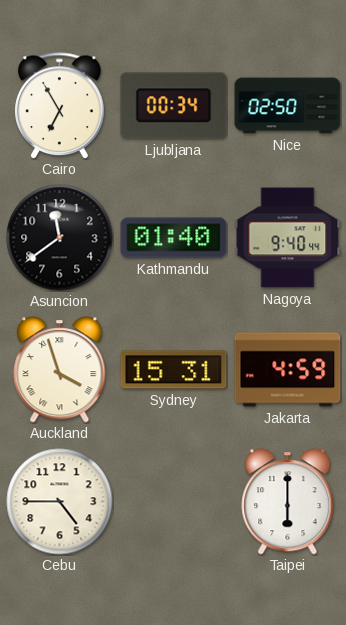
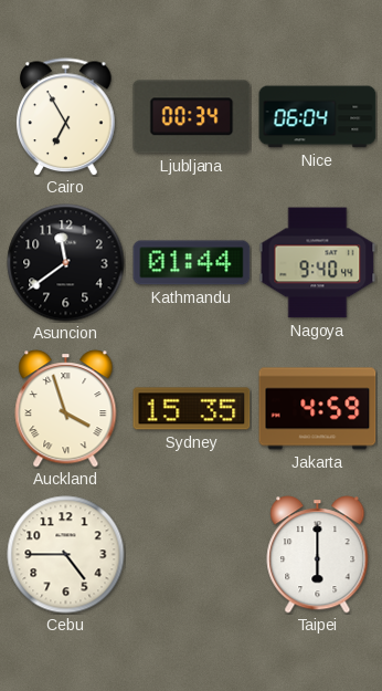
Nice: 02:50 -> 06:04
Kathmandu: 01:40 -> 01:44
Sydney: 15:31 -> 15:35
